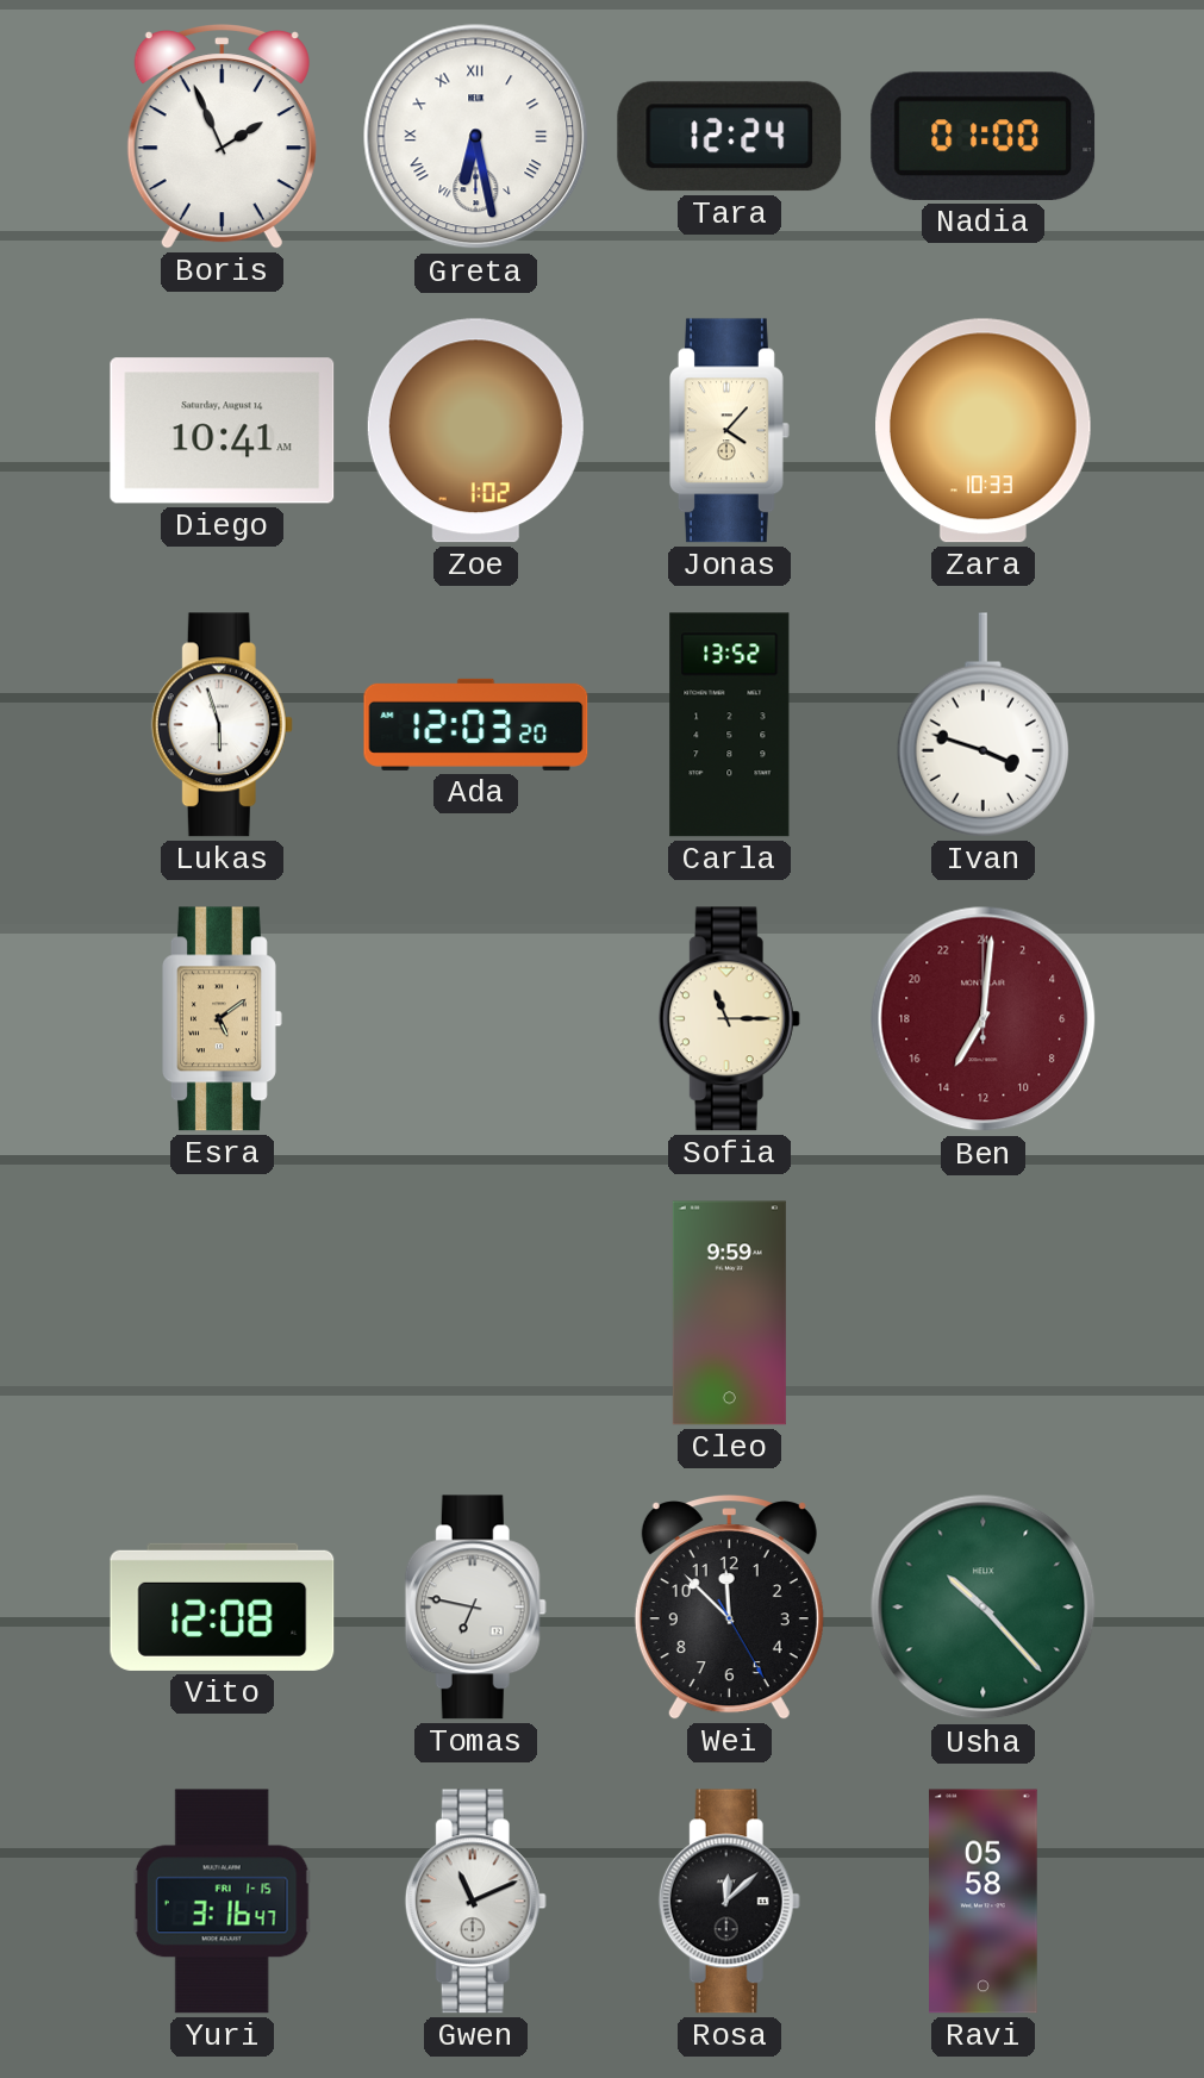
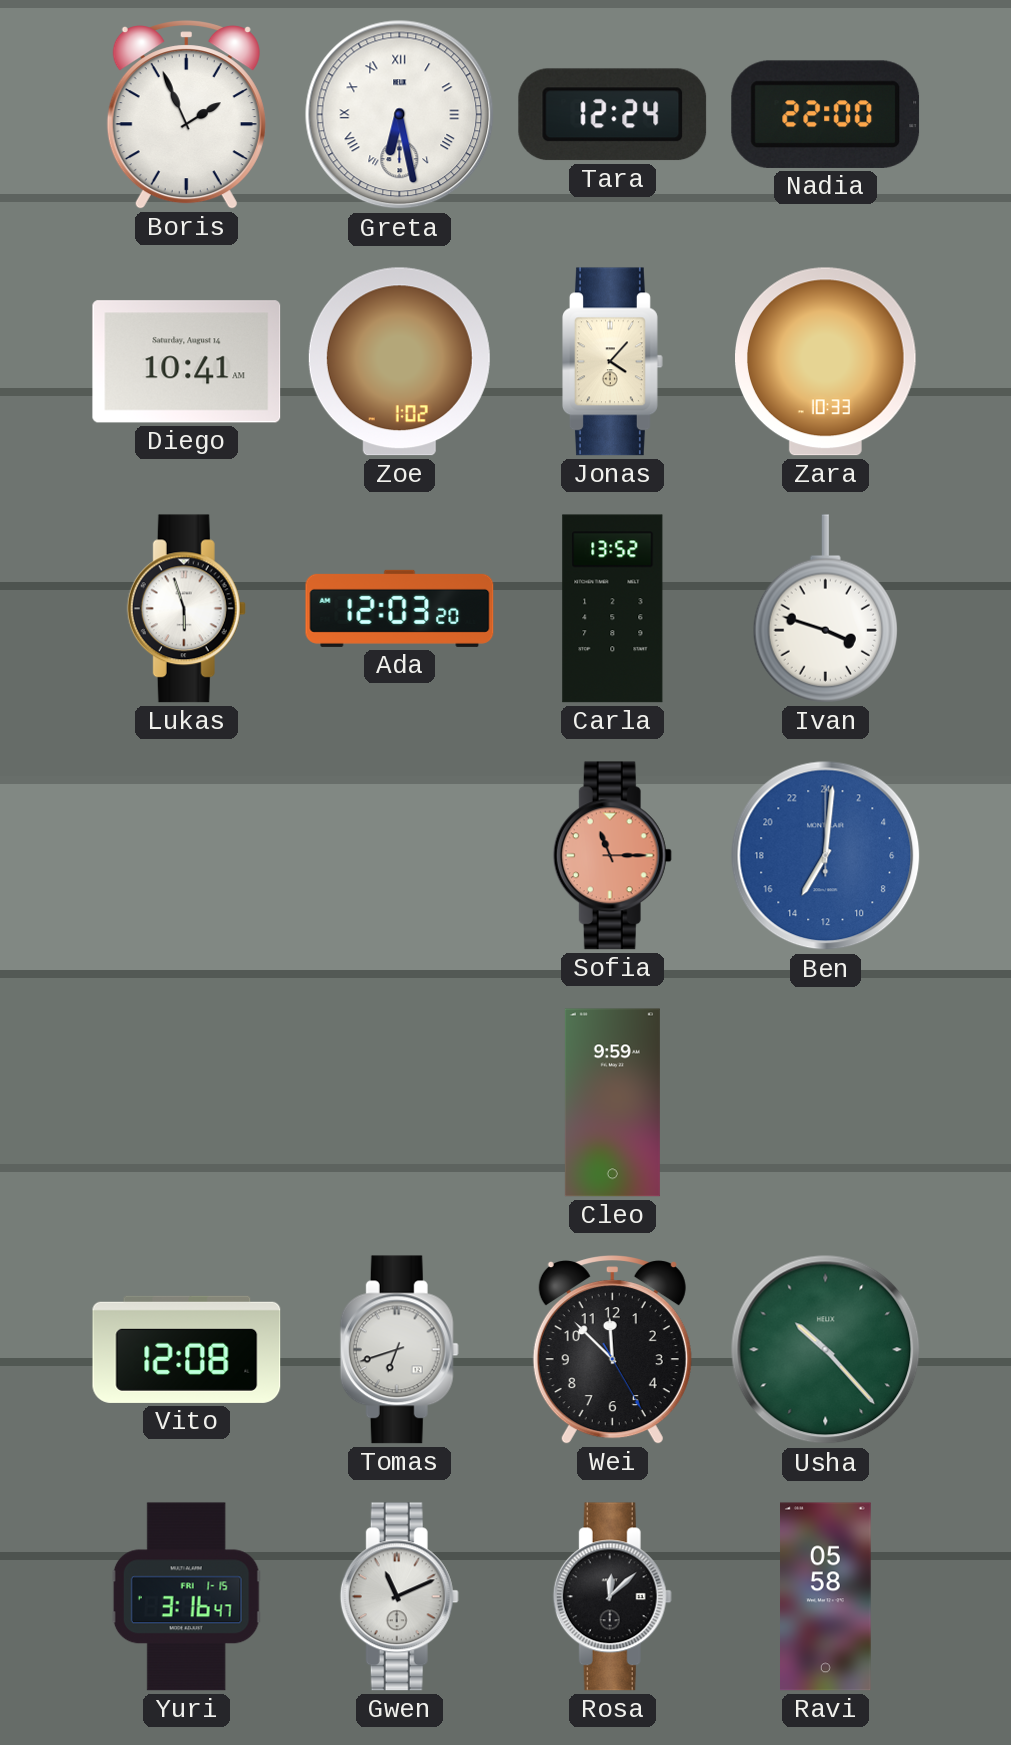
Nadia: 01:00 -> 22:00
Esra: 5:09 -> none
Sofia dial: cream -> salmon
Ben dial: burgundy -> blue
Tomas: 6:47 -> 6:42
